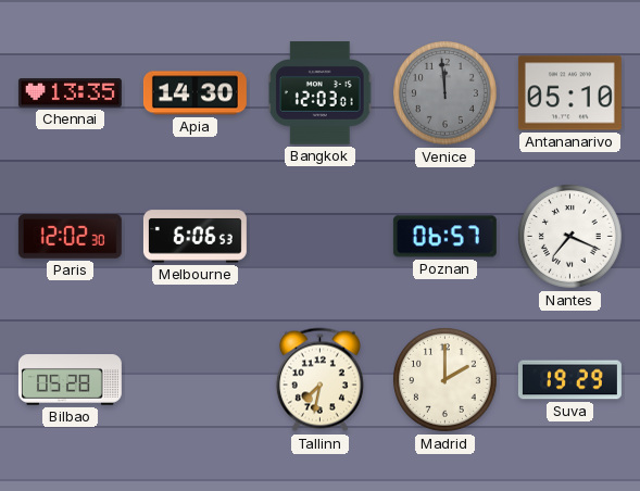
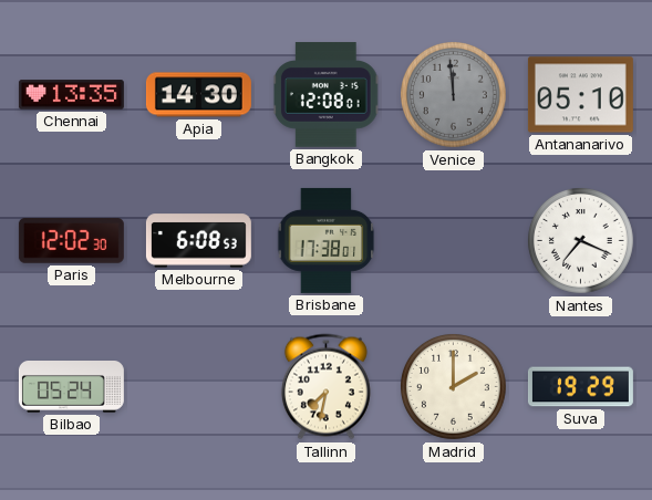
Bangkok: 12:03 -> 12:08
Melbourne: 6:06 -> 6:08
Brisbane: none -> 17:38
Poznan: 06:57 -> none
Bilbao: 05:28 -> 05:24
